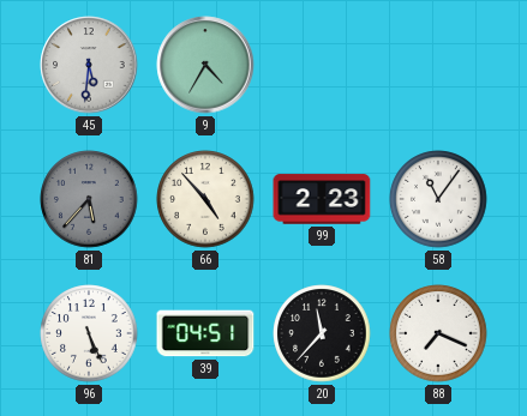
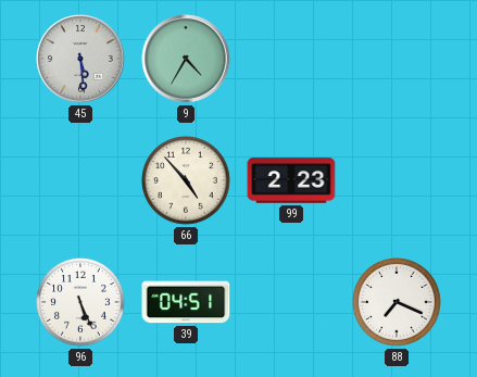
45: 5:31 -> 5:29
81: 5:37 -> none
58: 11:06 -> none
20: 11:37 -> none
